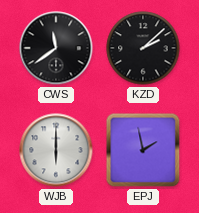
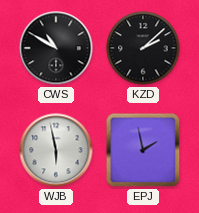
CWS: 11:39 -> 10:50
WJB: 6:00 -> 5:58
